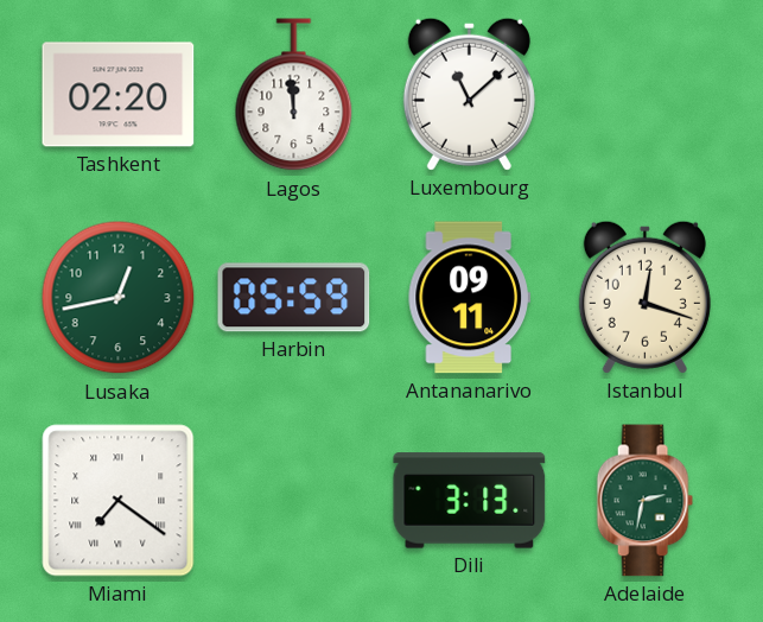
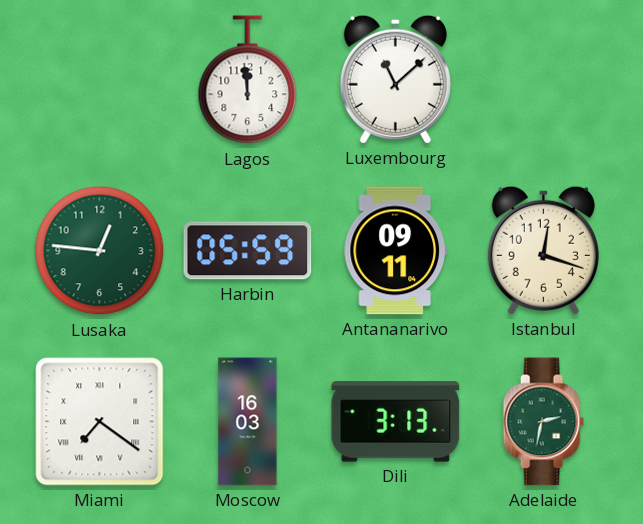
Tashkent: 02:20 -> none
Lusaka: 12:43 -> 12:46
Moscow: none -> 16:03
